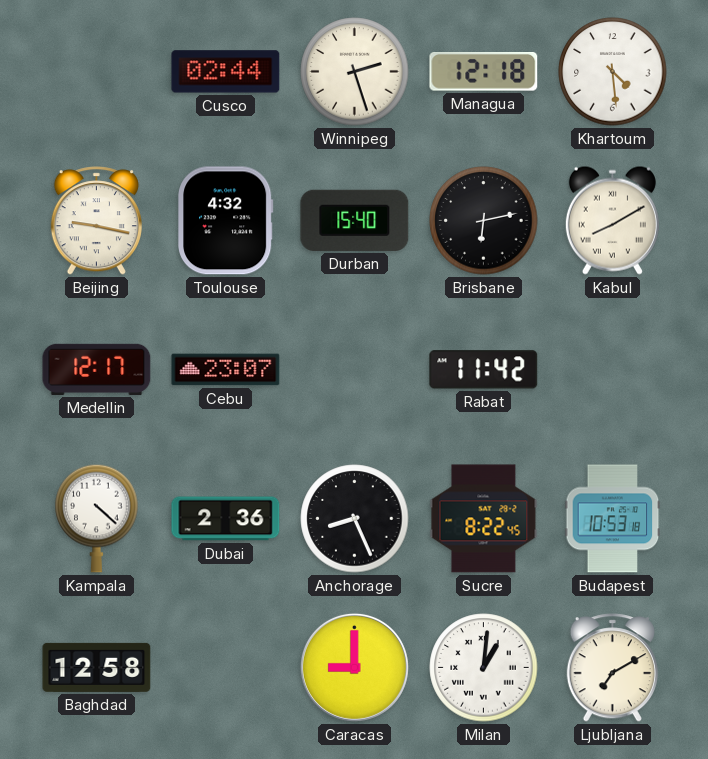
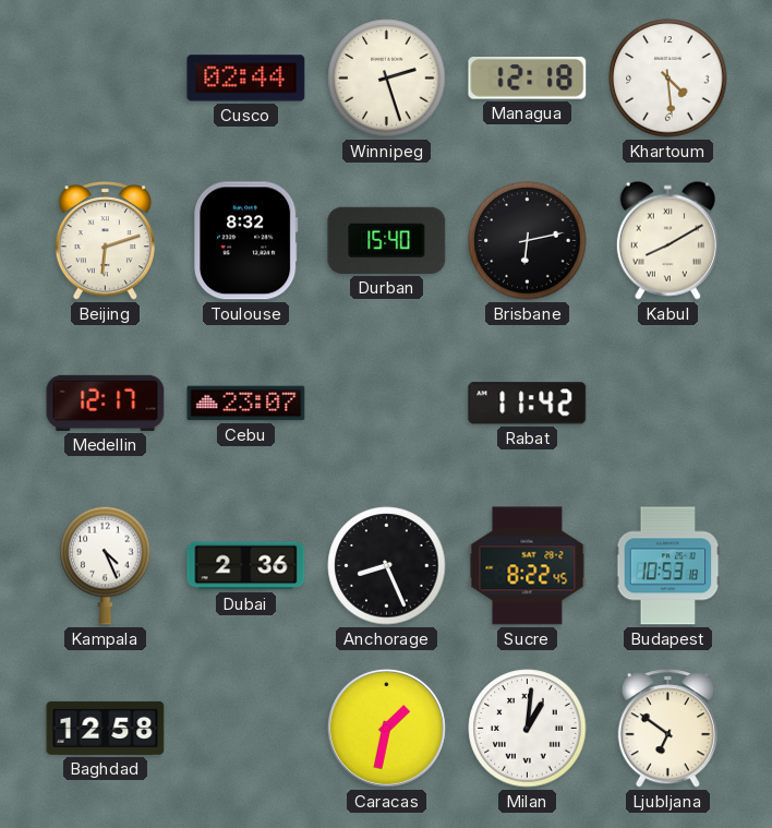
Beijing: 9:17 -> 6:12
Toulouse: 4:32 -> 8:32
Kampala: 4:22 -> 4:26
Caracas: 9:00 -> 1:32
Ljubljana: 7:10 -> 6:51
